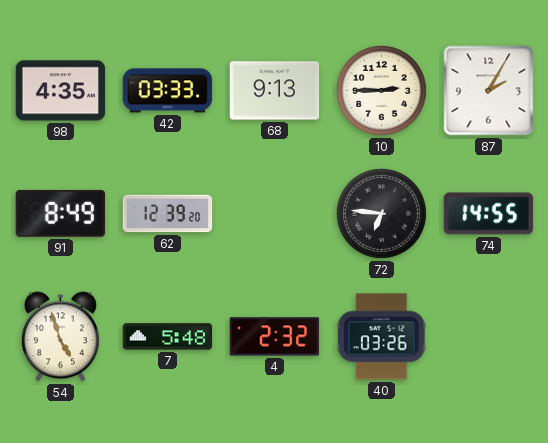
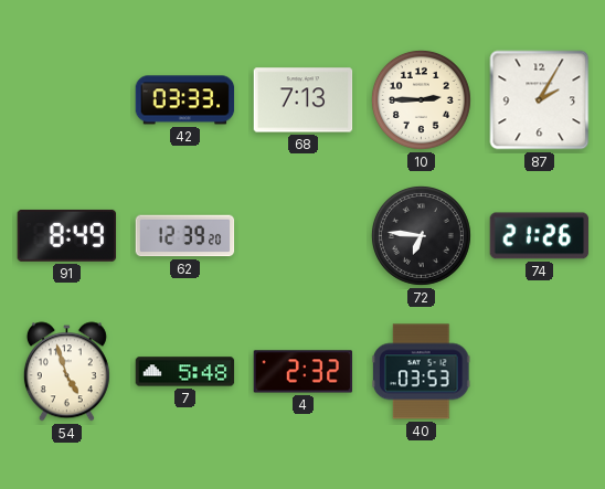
98: 4:35 -> none
68: 9:13 -> 7:13
74: 14:55 -> 21:26
40: 03:26 -> 03:53
